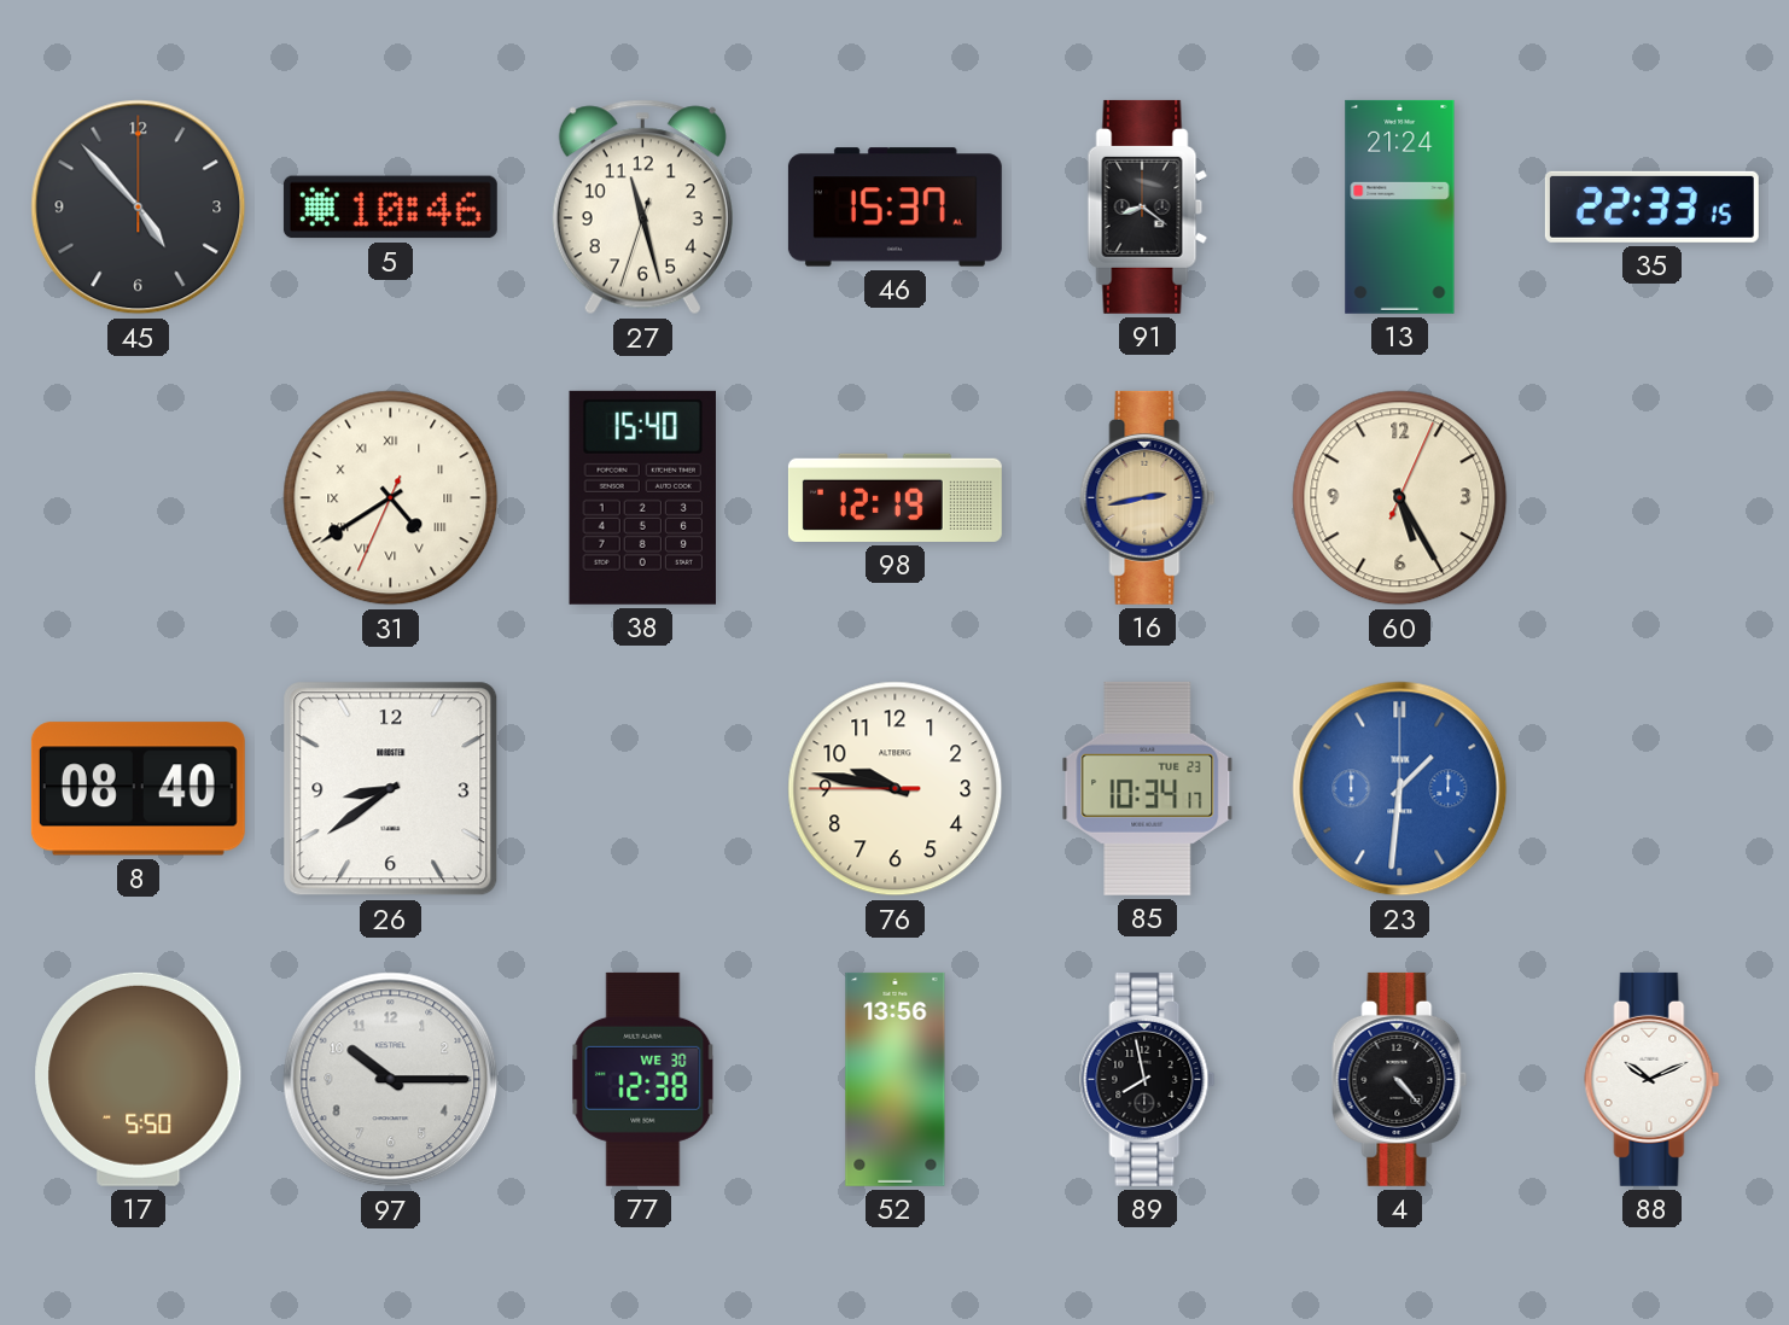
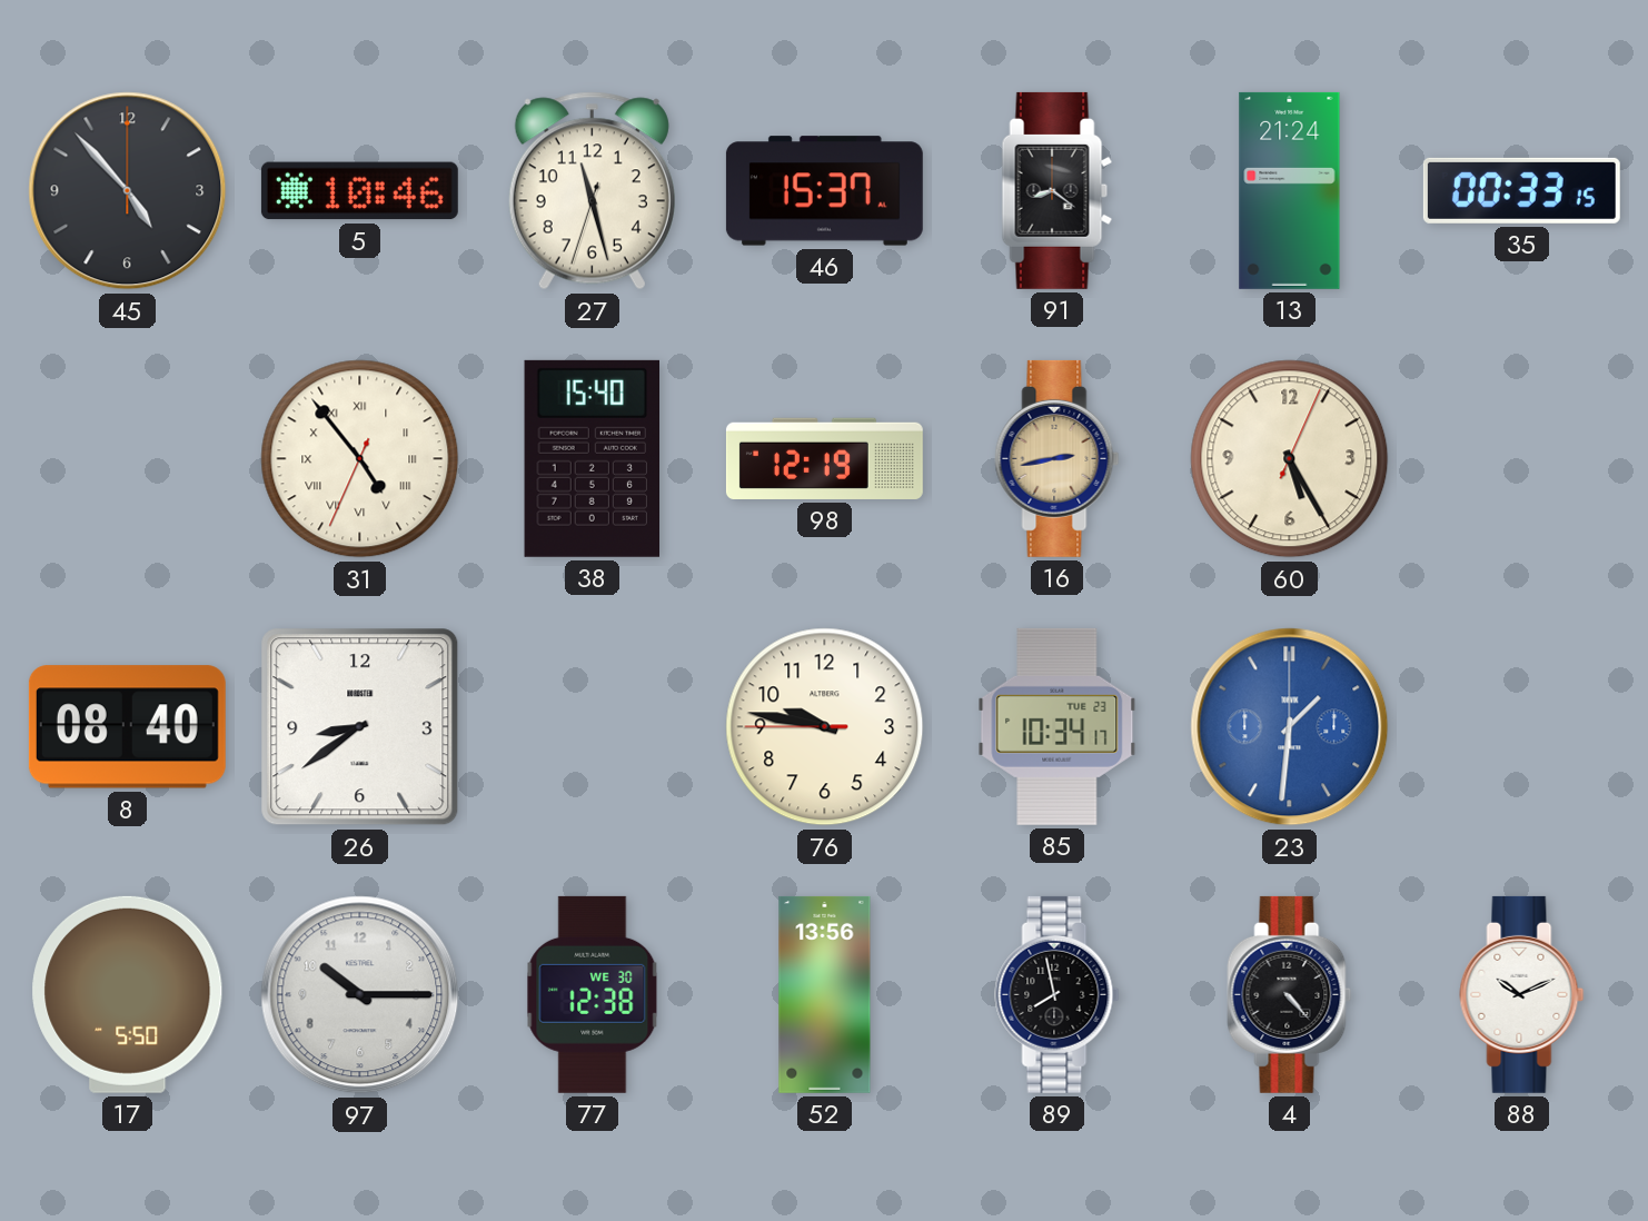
35: 22:33 -> 00:33
31: 4:39 -> 4:53
